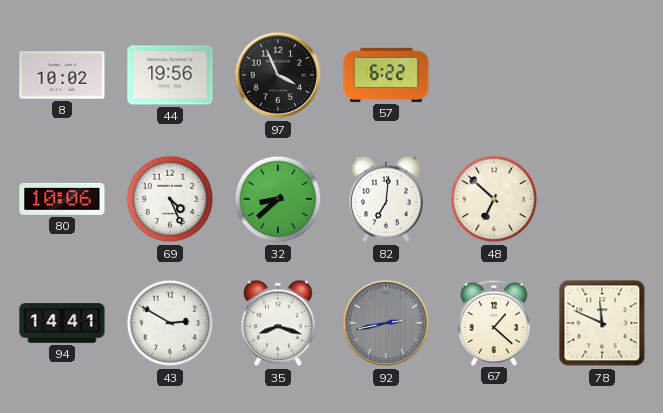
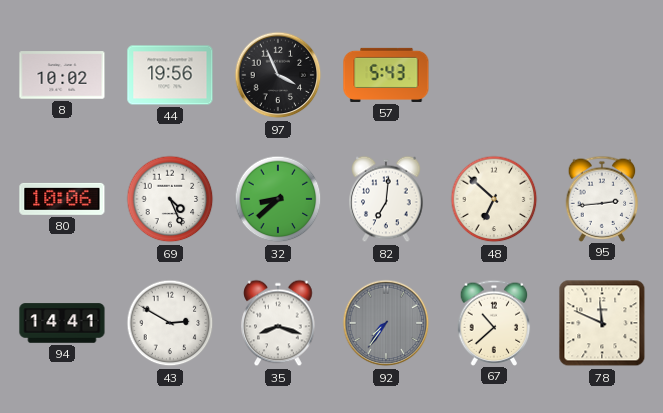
57: 6:22 -> 5:43
95: none -> 2:44
92: 2:43 -> 7:36
67: 1:22 -> 10:38
